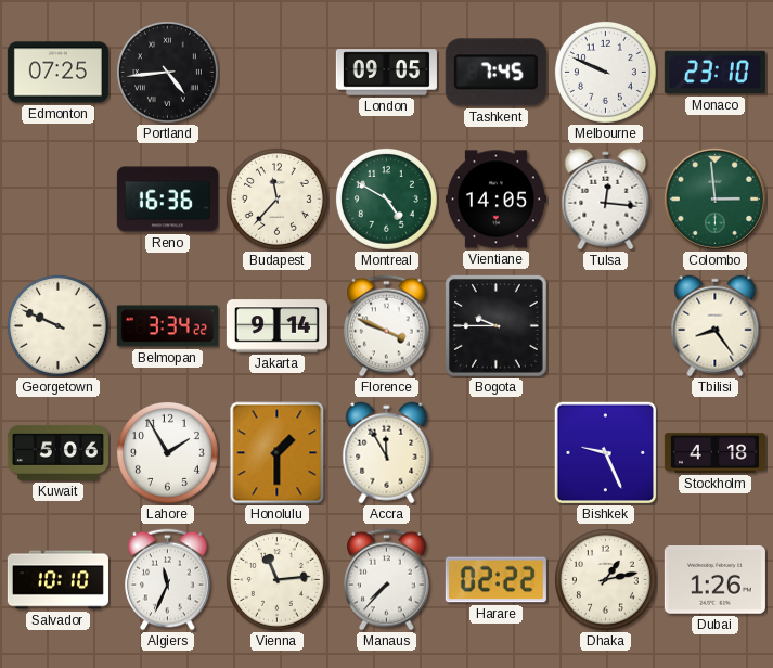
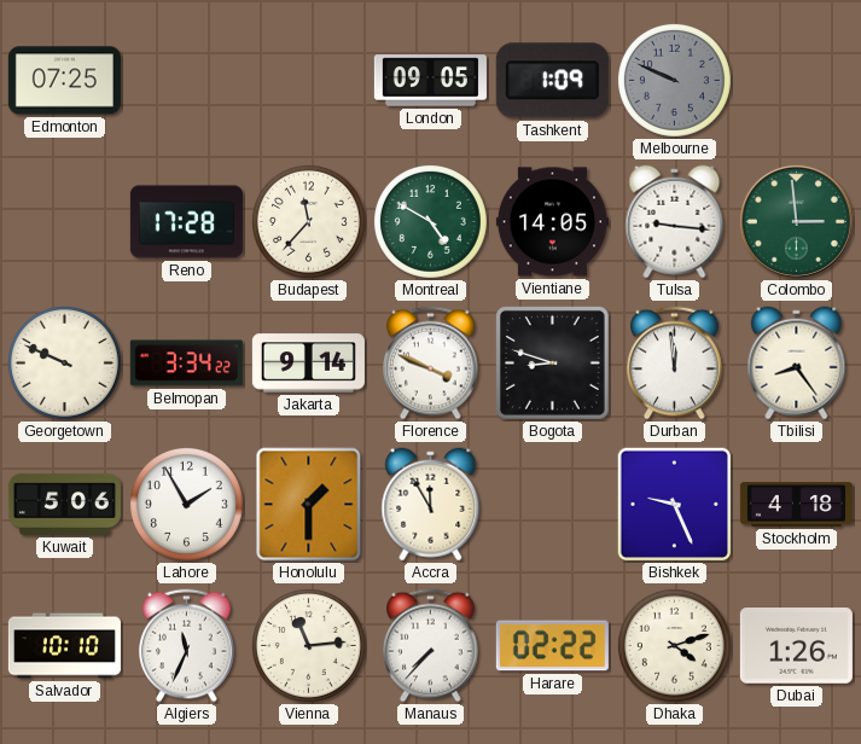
Portland: 4:44 -> none
Tashkent: 7:45 -> 1:09
Melbourne dial: white -> grey
Monaco: 23:10 -> none
Reno: 16:36 -> 17:28
Tulsa: 12:16 -> 9:16
Bogota: 9:45 -> 8:48
Durban: none -> 11:59
Dhaka: 1:13 -> 4:12
